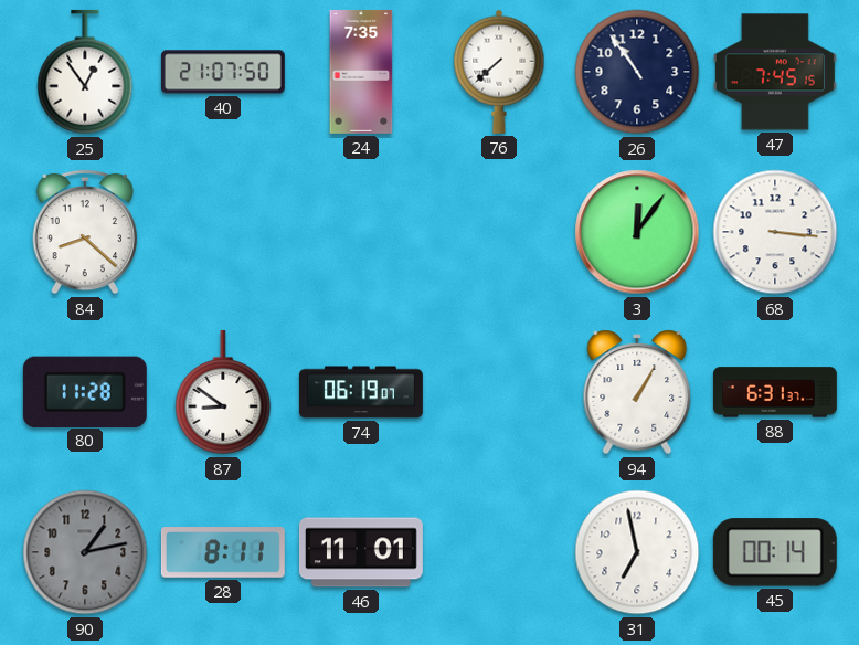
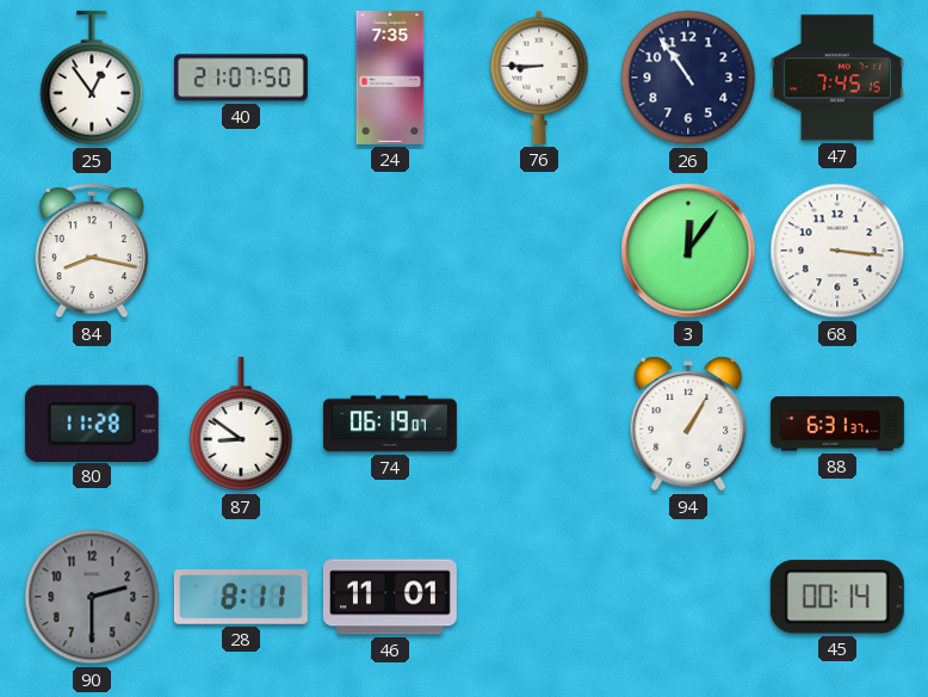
76: 7:38 -> 8:45
84: 8:22 -> 8:17
90: 1:13 -> 2:30
31: 6:58 -> none
